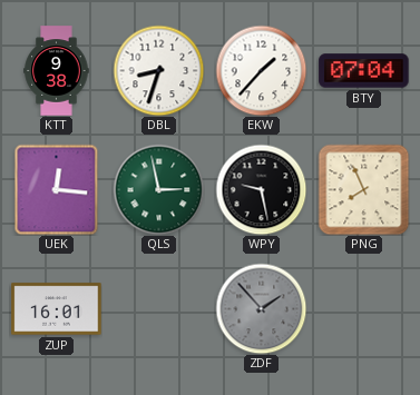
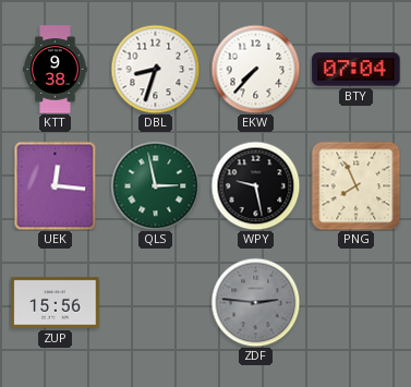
EKW: 1:37 -> 7:37
ZUP: 16:01 -> 15:56
ZDF: 1:53 -> 2:46
